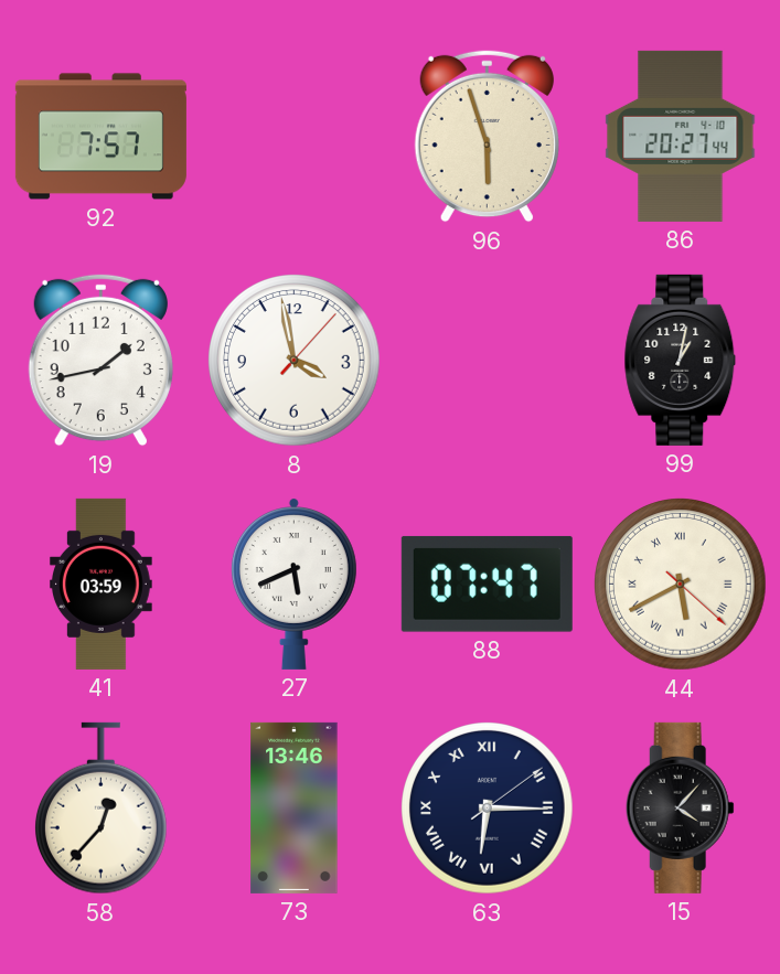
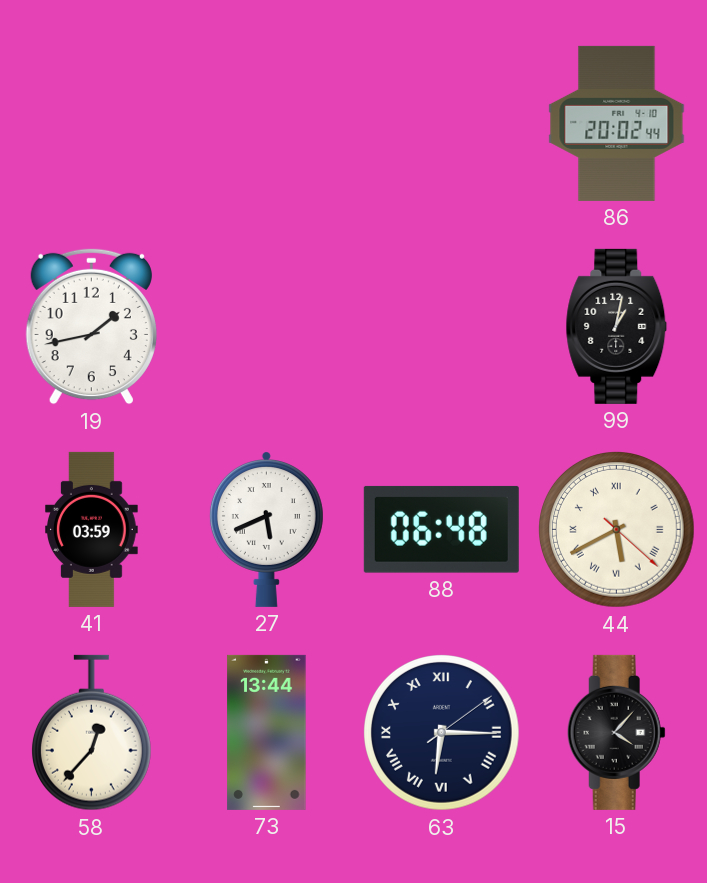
92: 7:57 -> none
96: 5:57 -> none
86: 20:27 -> 20:02
8: 3:58 -> none
88: 07:47 -> 06:48
73: 13:46 -> 13:44
